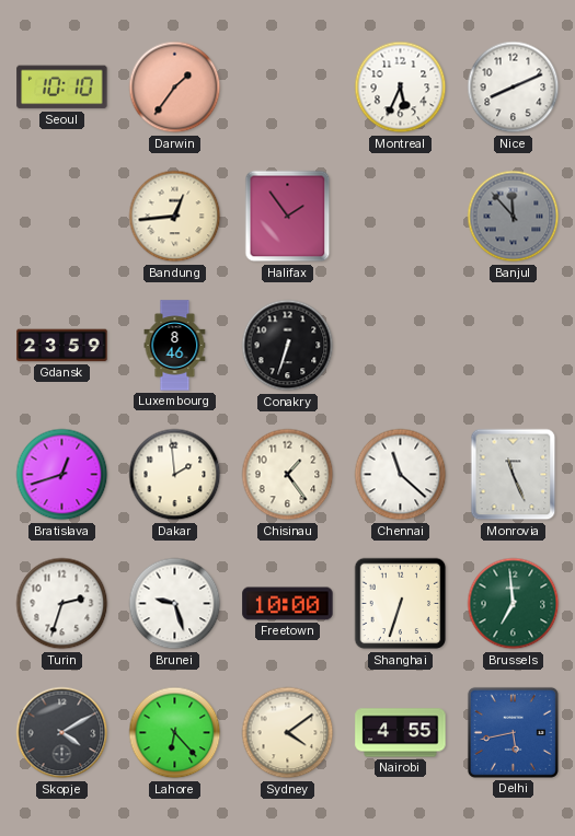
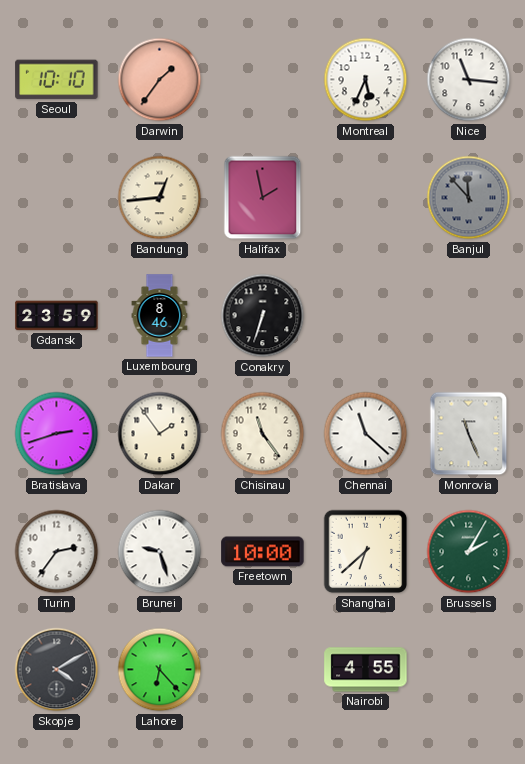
Nice: 8:11 -> 11:16
Halifax: 1:54 -> 1:58
Bratislava: 12:42 -> 2:42
Dakar: 1:59 -> 1:54
Chisinau: 1:24 -> 11:24
Turin: 2:33 -> 2:36
Shanghai: 6:33 -> 6:38
Brussels: 6:59 -> 2:05
Sydney: 4:09 -> none
Delhi: 5:43 -> none
